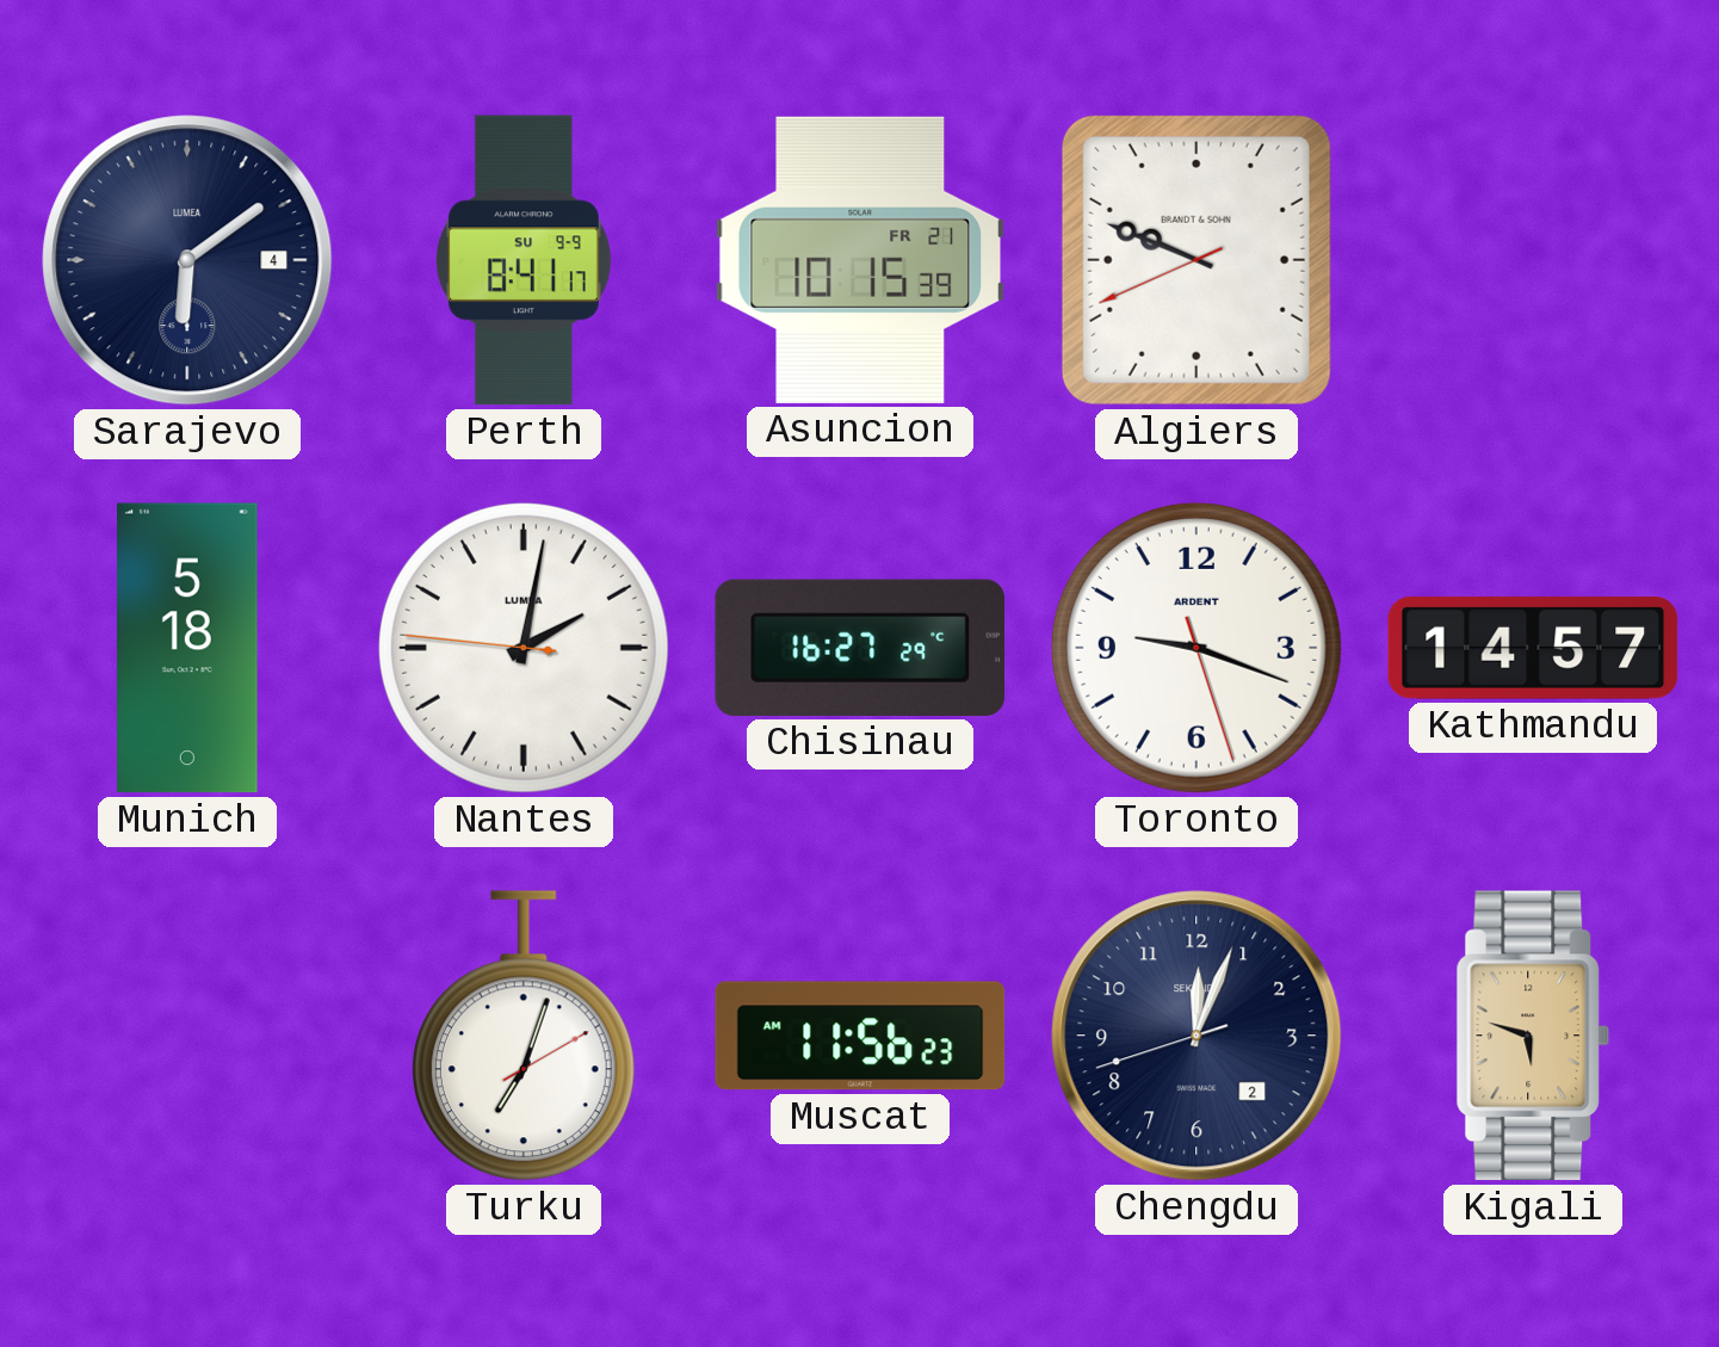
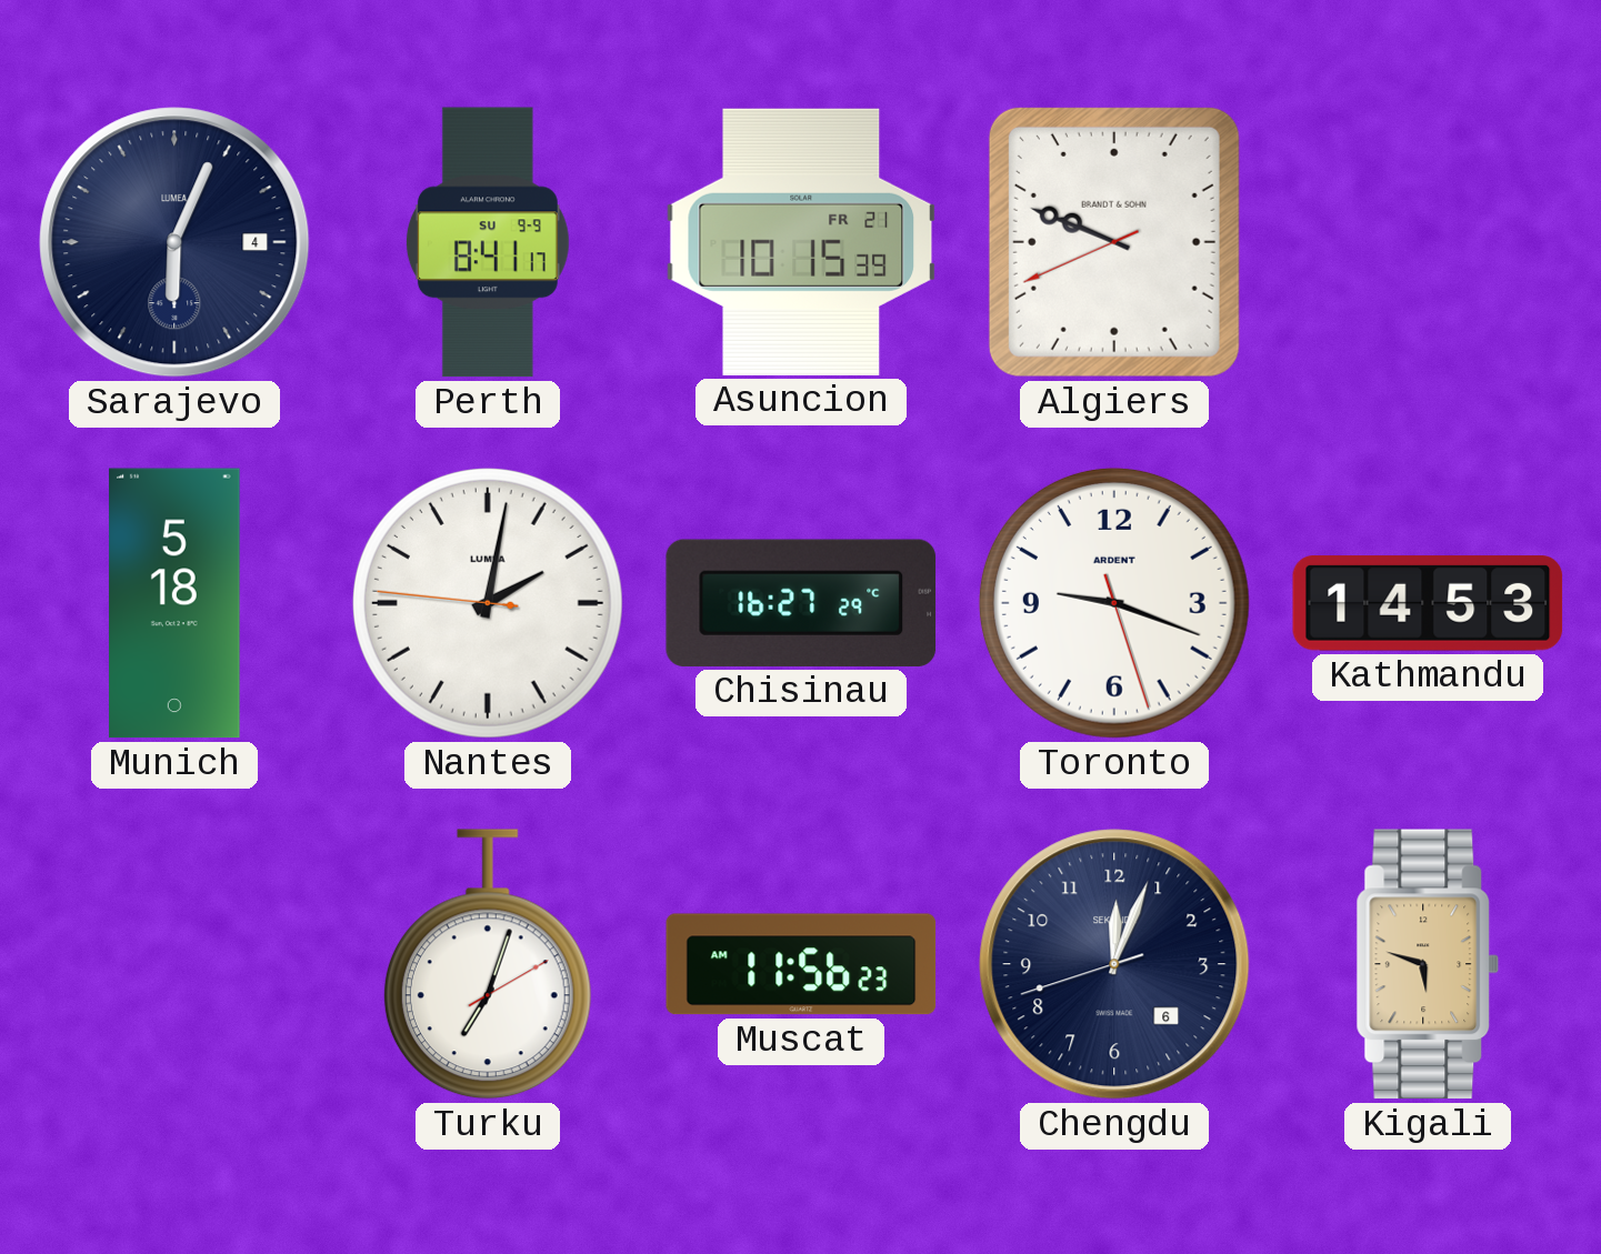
Sarajevo: 6:09 -> 6:04
Kathmandu: 14:57 -> 14:53
Chengdu date: 2 -> 6
